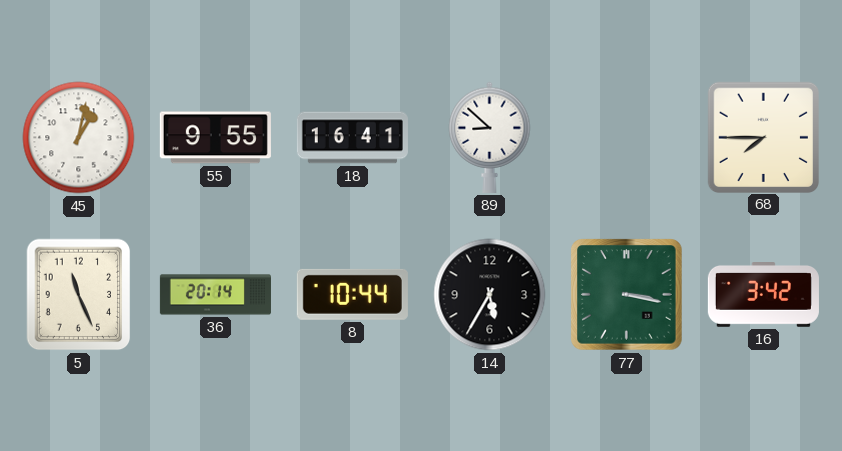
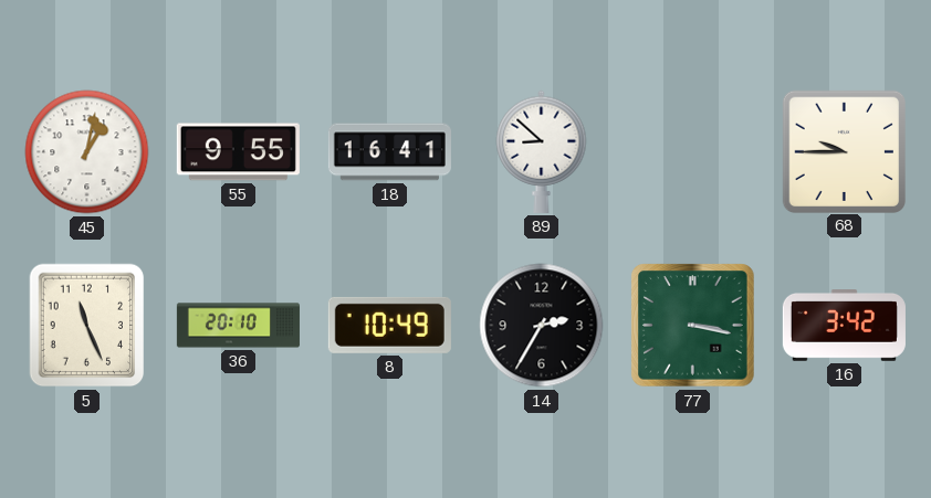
68: 7:45 -> 9:45
36: 20:14 -> 20:10
8: 10:44 -> 10:49
14: 5:35 -> 2:35
